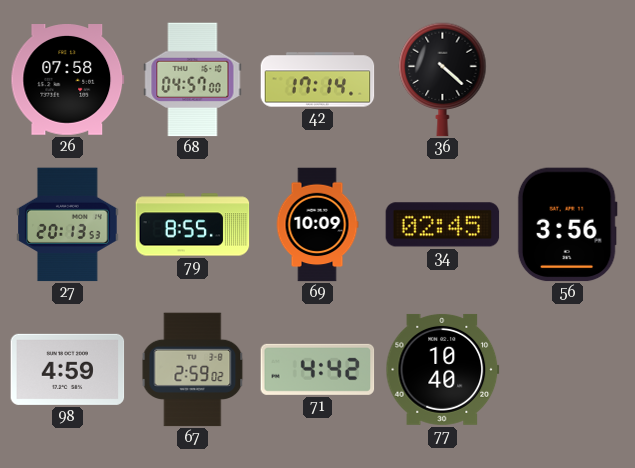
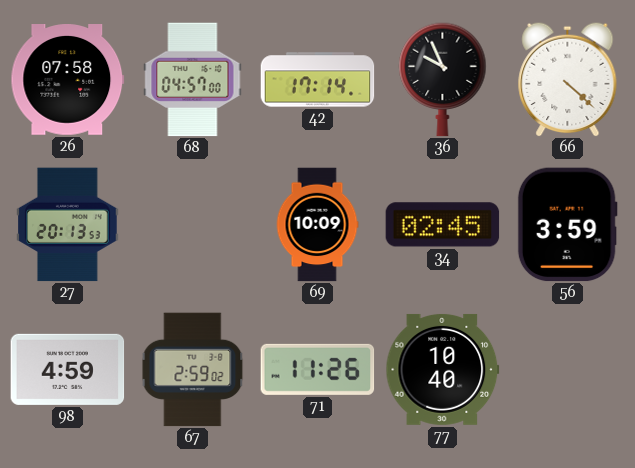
36: 4:22 -> 9:56
66: none -> 4:22
79: 8:55 -> none
56: 3:56 -> 3:59
71: 4:42 -> 11:26
